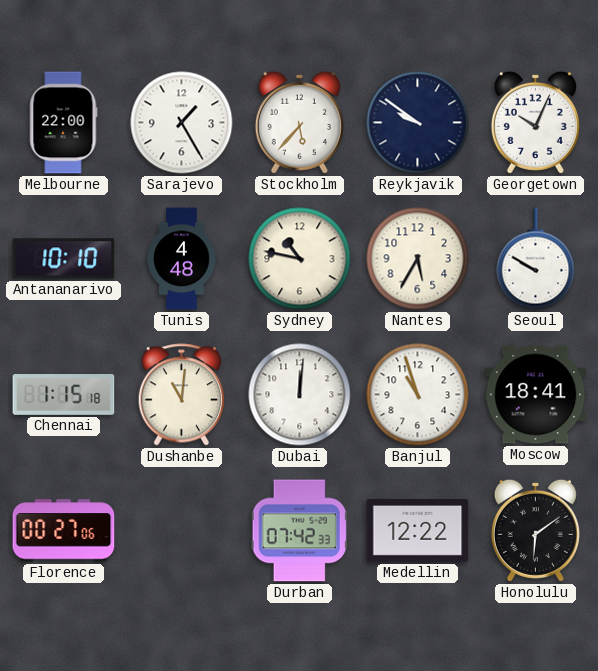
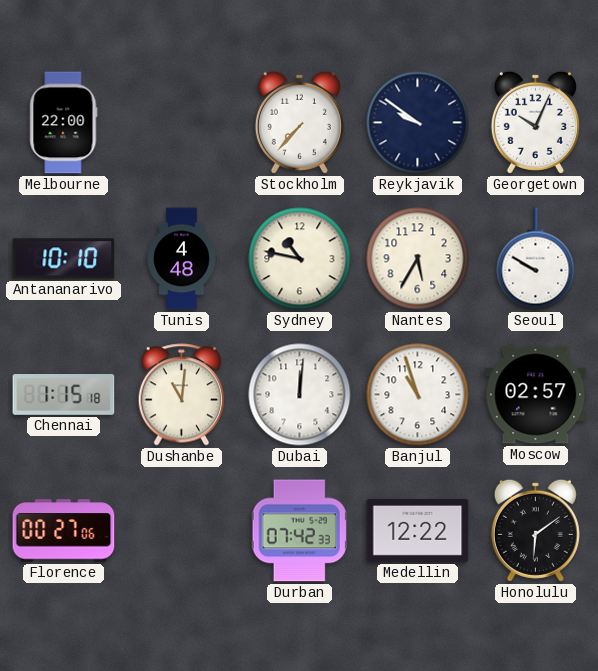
Sarajevo: 1:25 -> none
Stockholm: 5:37 -> 7:37
Moscow: 18:41 -> 02:57
